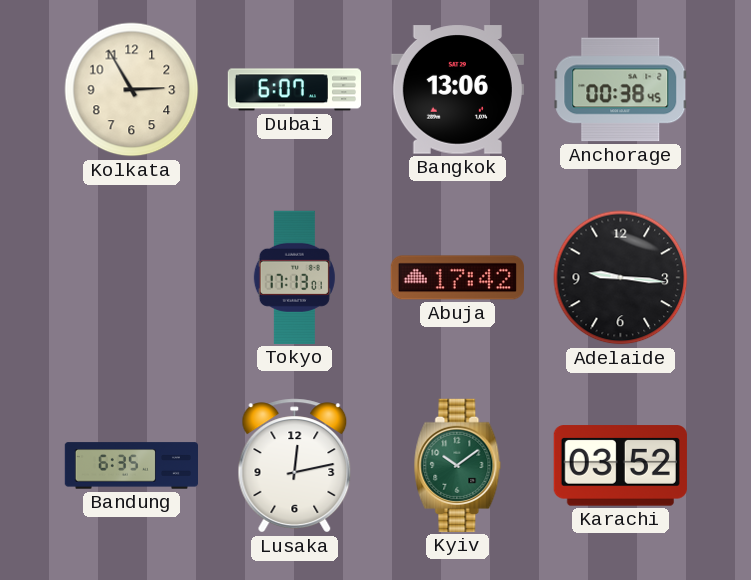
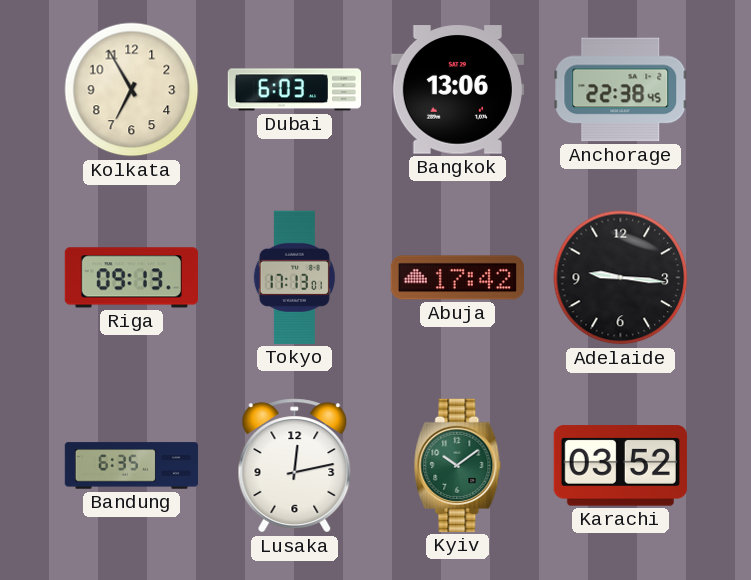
Kolkata: 2:55 -> 6:55
Dubai: 6:07 -> 6:03
Anchorage: 00:38 -> 22:38
Riga: none -> 09:13
